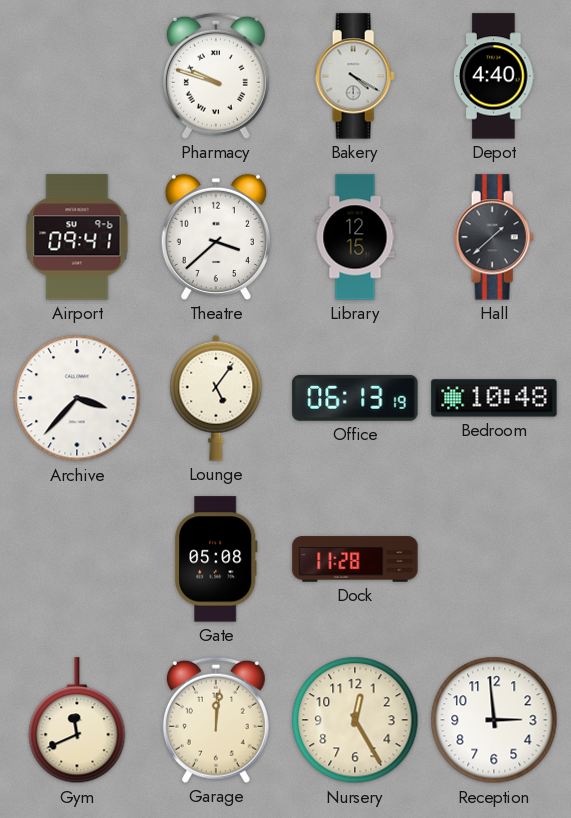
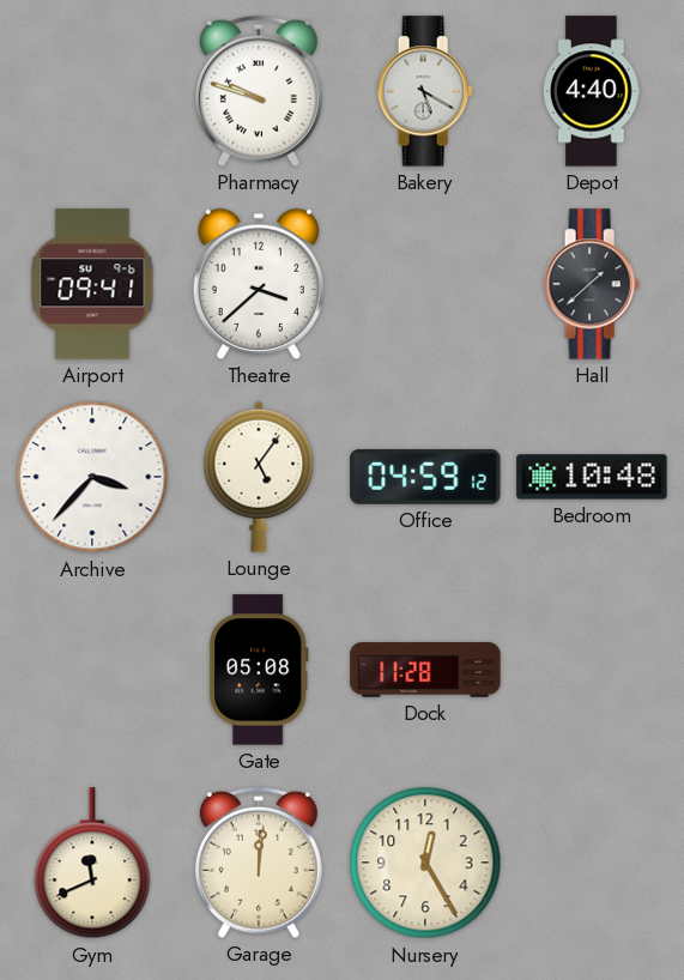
Bakery: 4:20 -> 5:20
Library: 12:15 -> none
Office: 06:13 -> 04:59
Reception: 2:59 -> none
